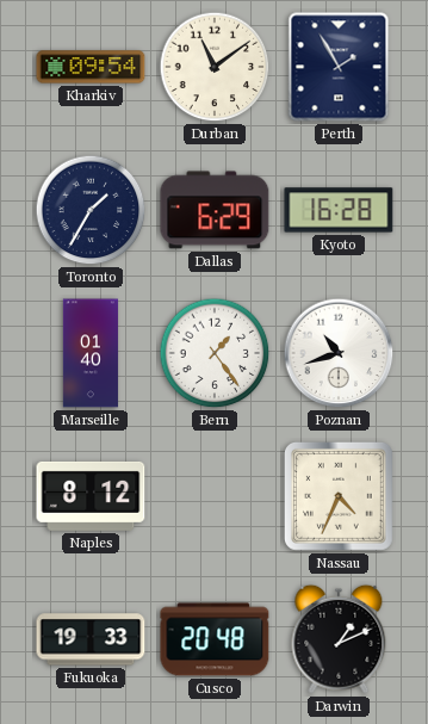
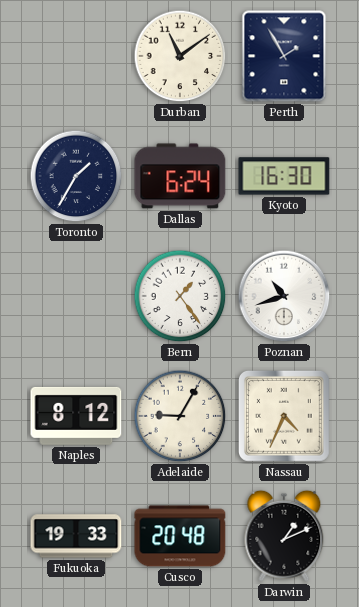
Kharkiv: 09:54 -> none
Dallas: 6:29 -> 6:24
Kyoto: 16:28 -> 16:30
Marseille: 01:40 -> none
Adelaide: none -> 9:05
